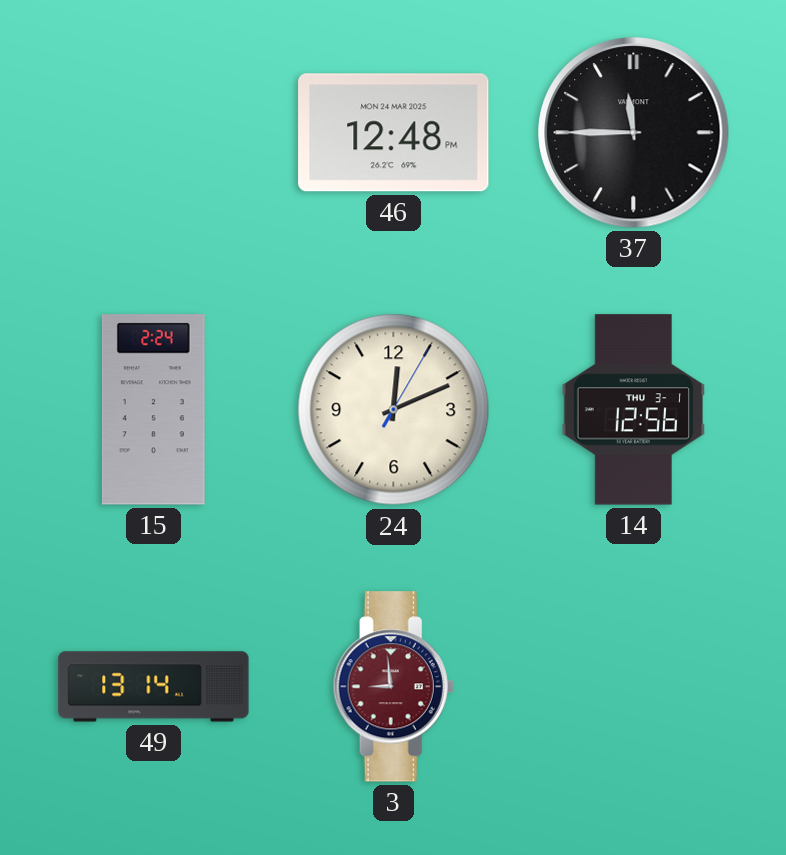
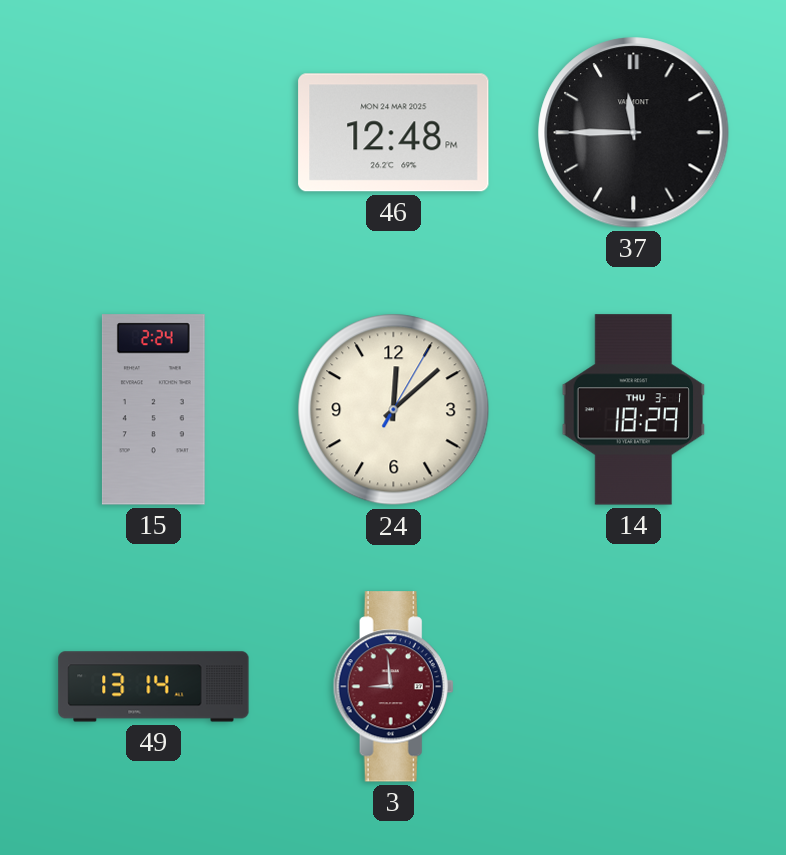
24: 12:11 -> 12:08
14: 12:56 -> 18:29
